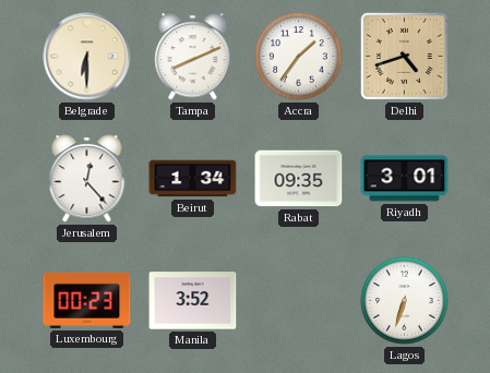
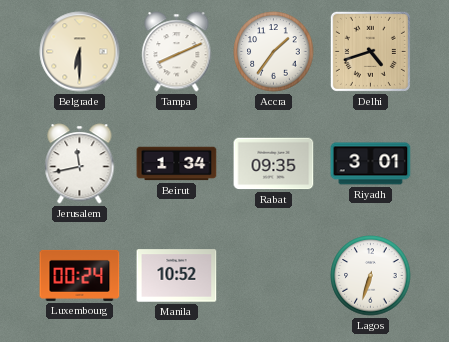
Jerusalem: 12:23 -> 11:43
Luxembourg: 00:23 -> 00:24
Manila: 3:52 -> 10:52
